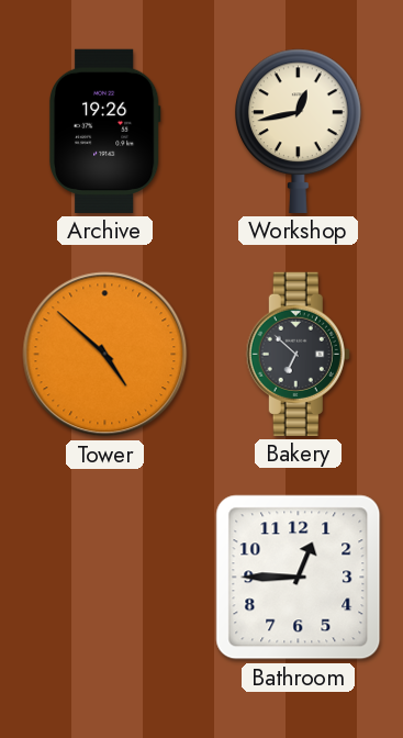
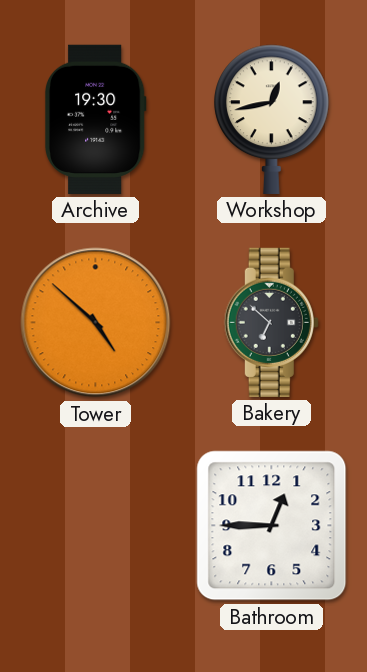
Archive: 19:26 -> 19:30
